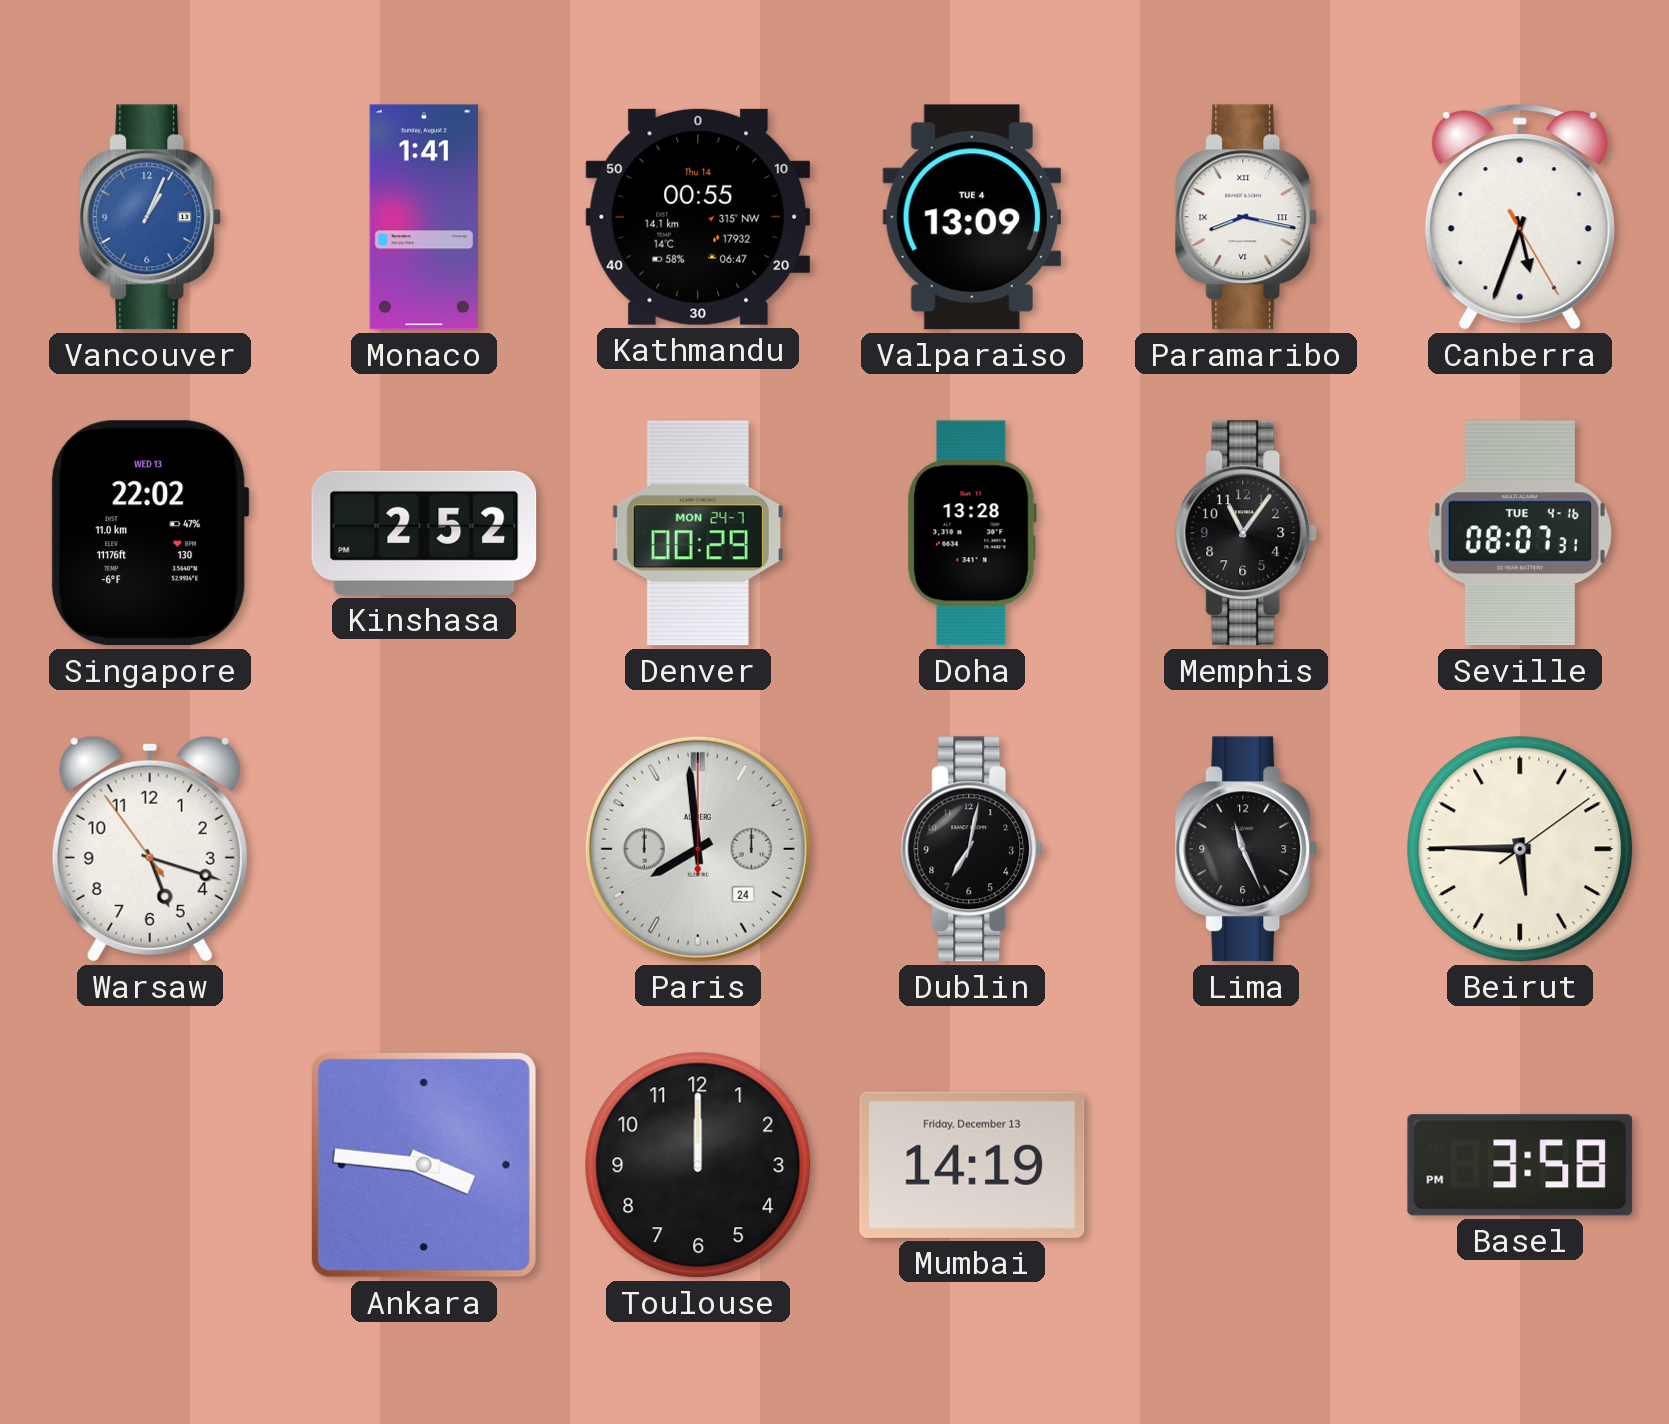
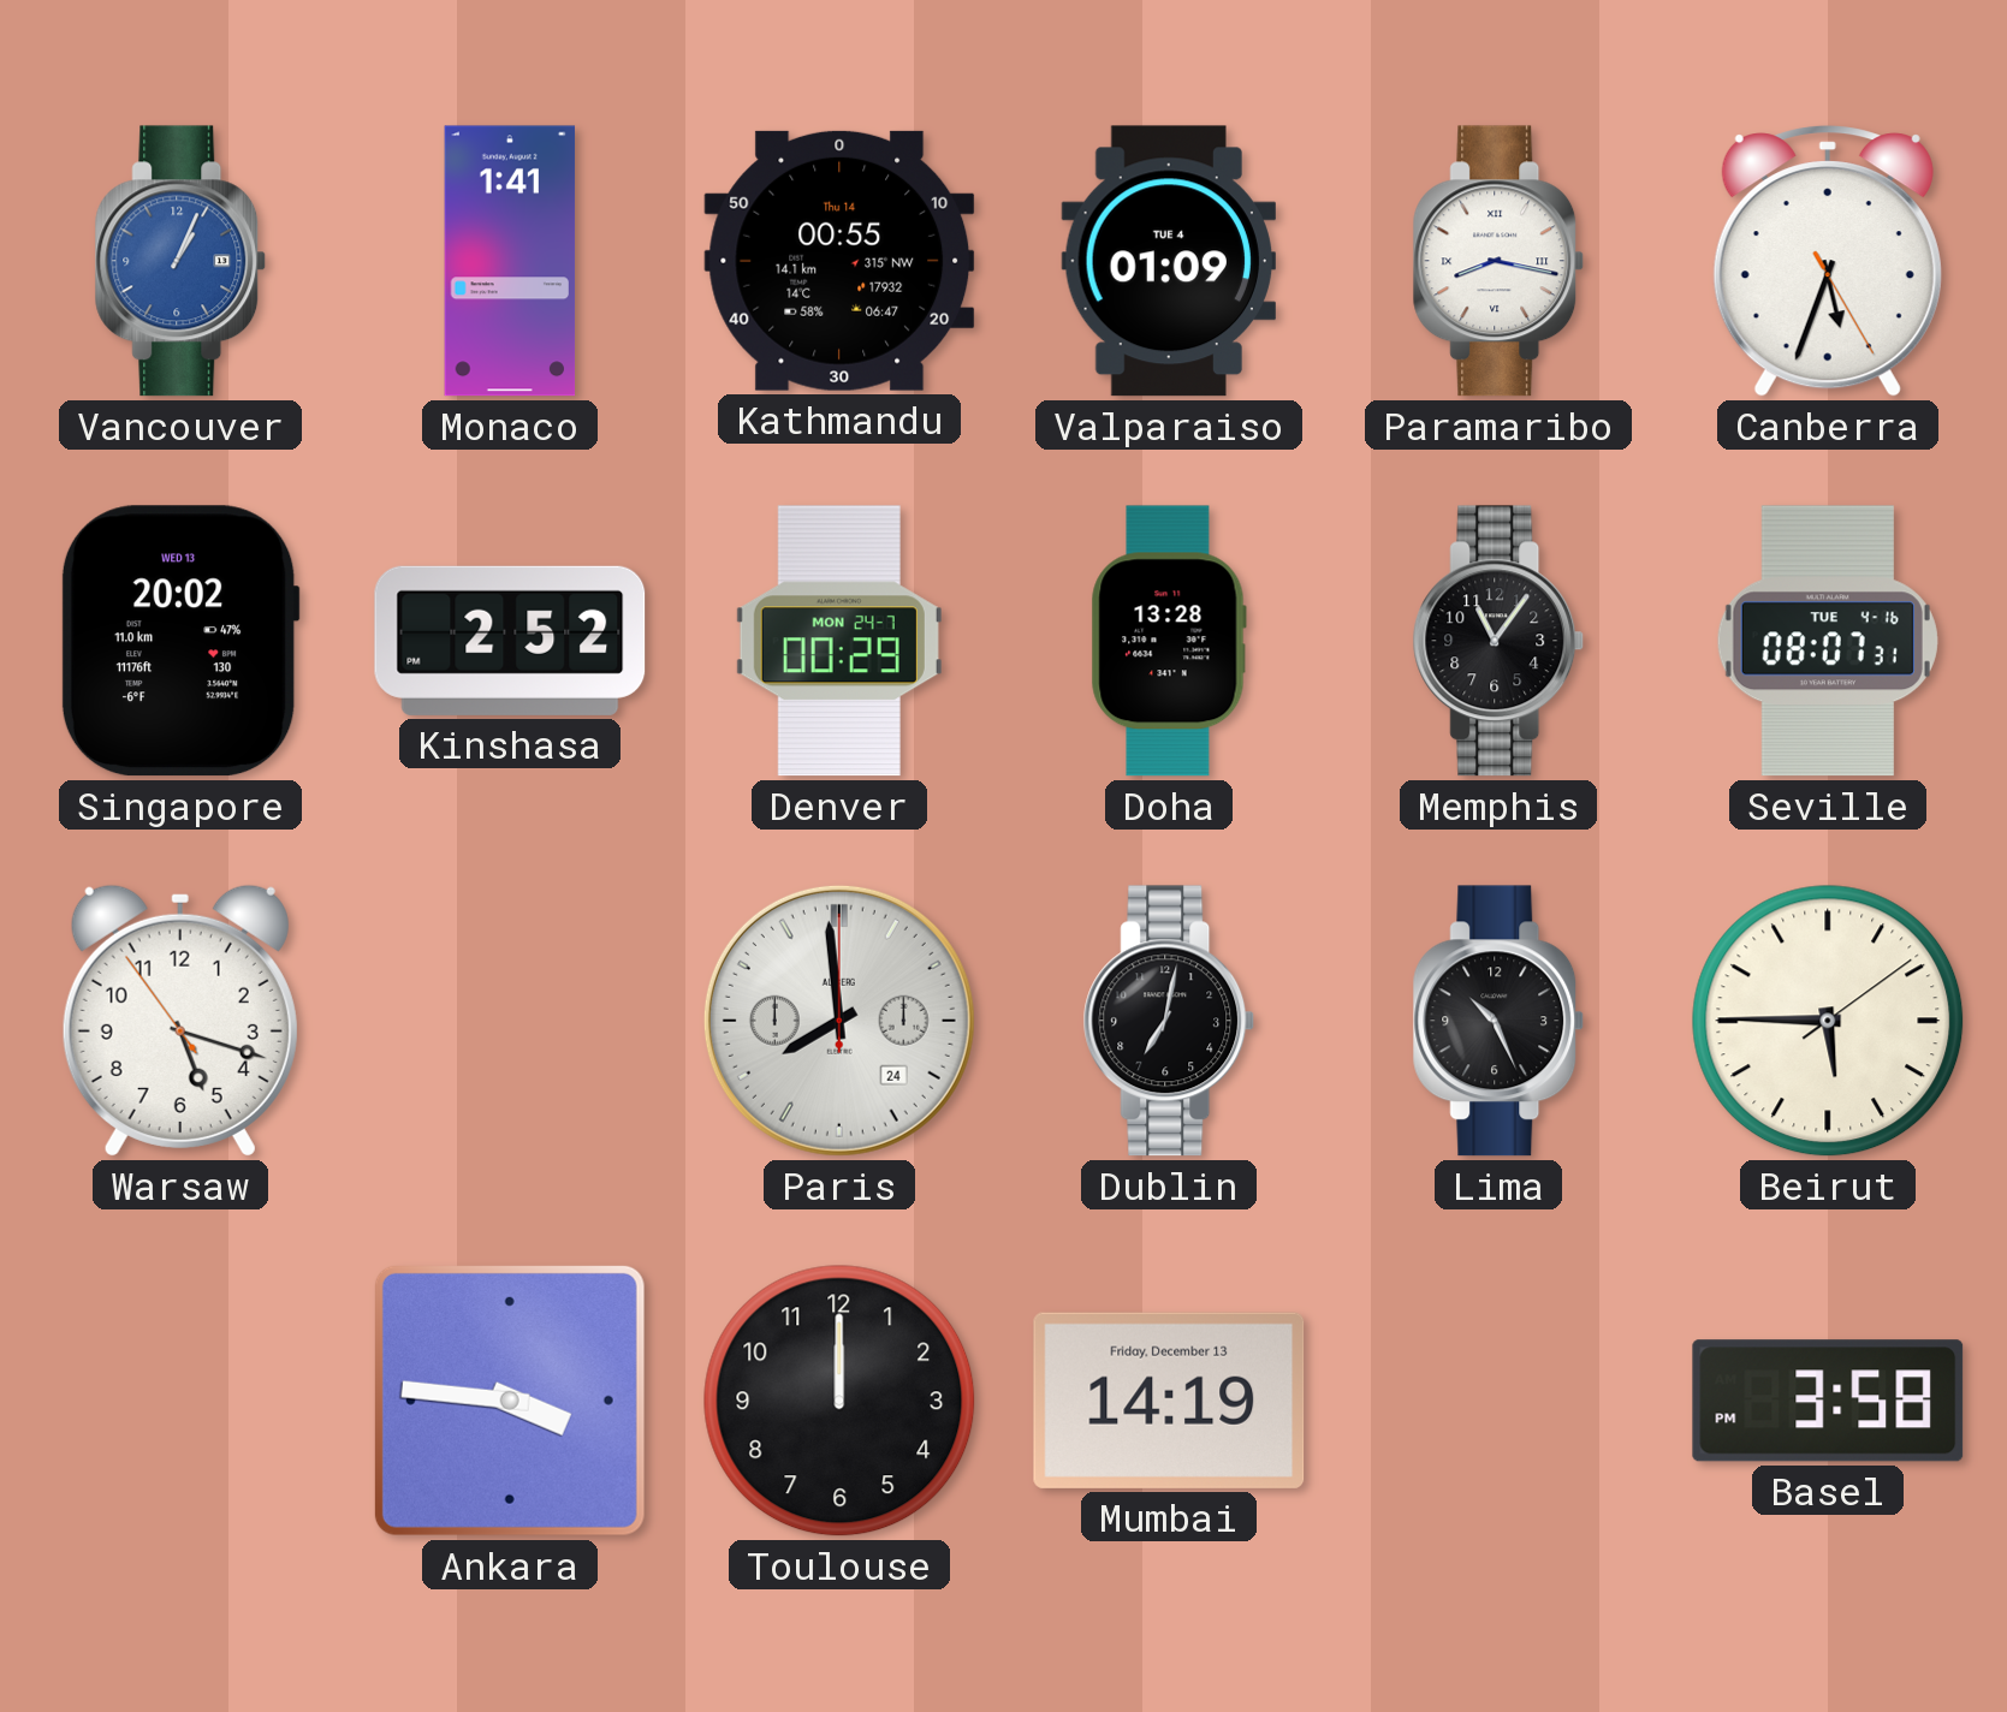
Valparaiso: 13:09 -> 01:09
Singapore: 22:02 -> 20:02
Lima: 11:26 -> 10:26
